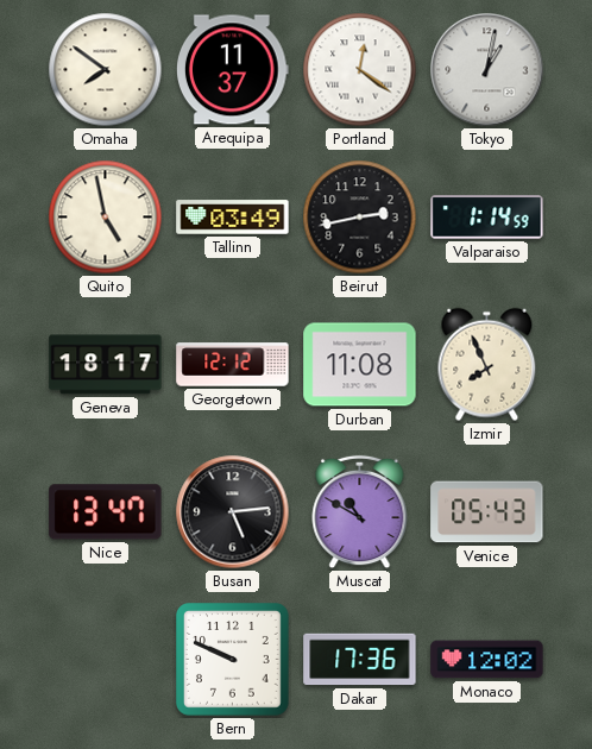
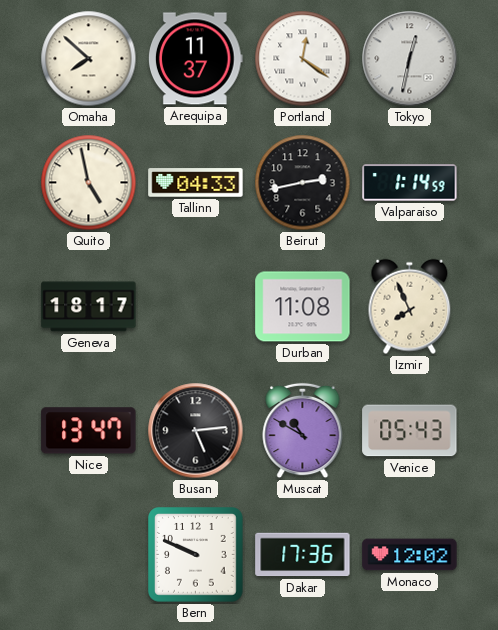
Omaha: 7:51 -> 7:52
Tokyo: 1:02 -> 12:32
Tallinn: 03:49 -> 04:33
Georgetown: 12:12 -> none
